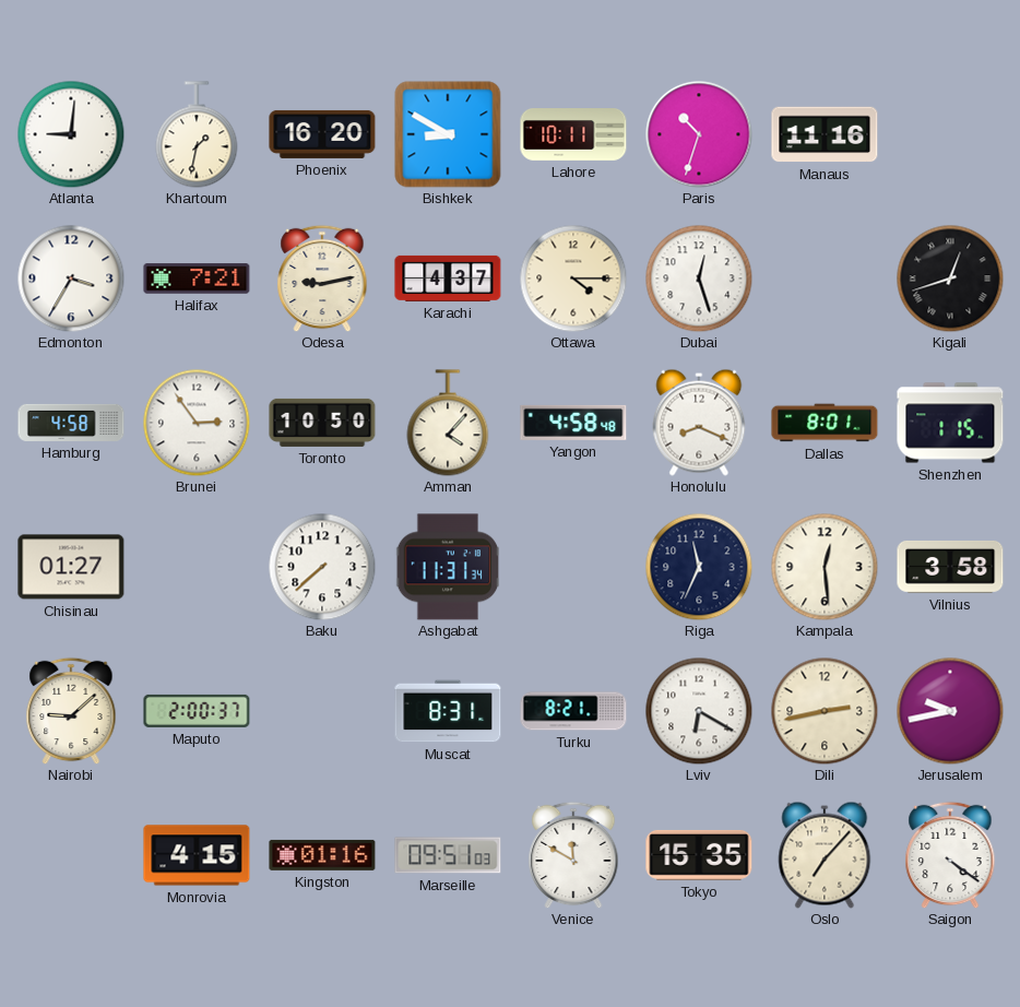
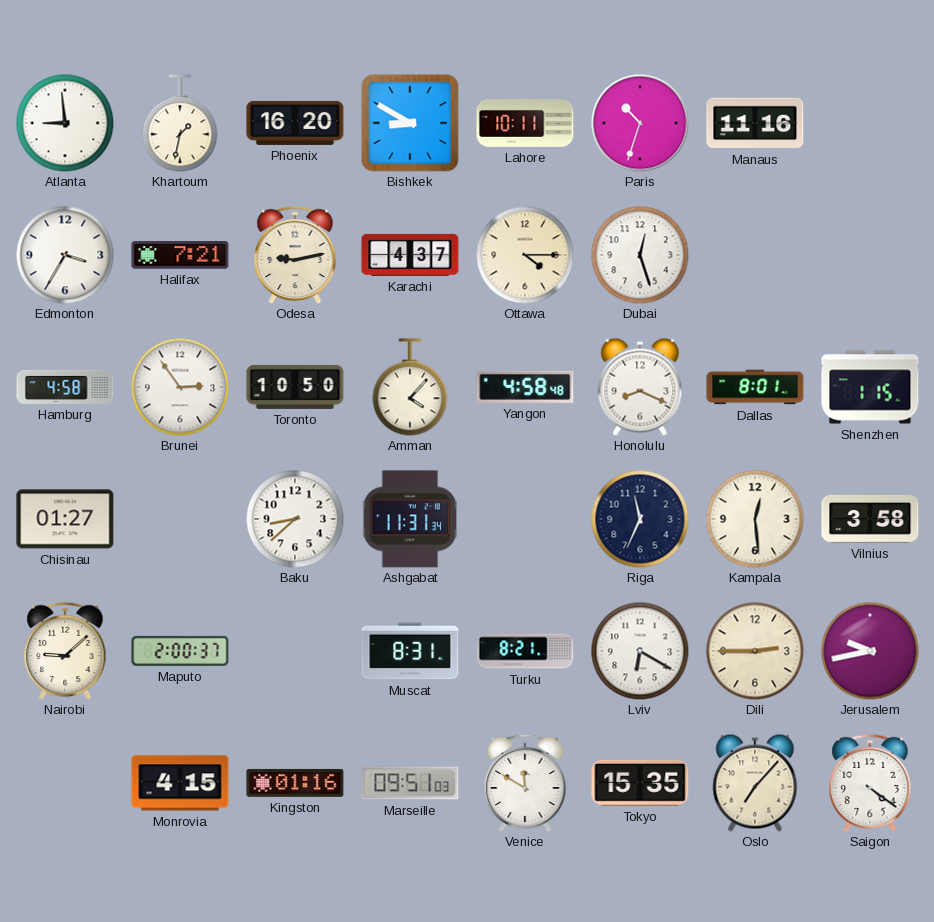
Atlanta: 9:01 -> 8:59
Kigali: 12:42 -> none
Baku: 7:38 -> 8:38
Dili: 2:43 -> 2:45
